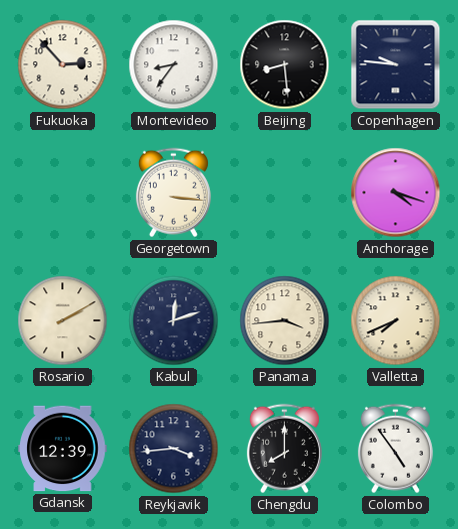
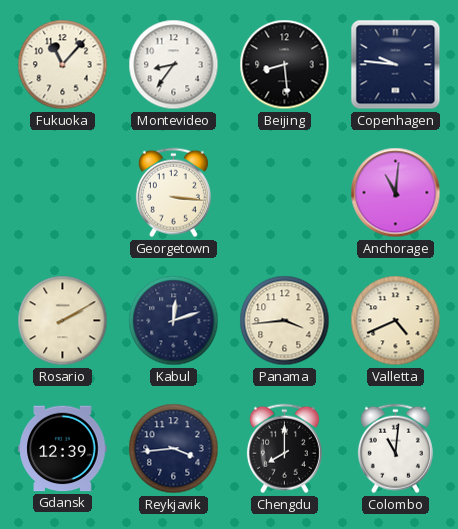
Fukuoka: 2:53 -> 11:07
Anchorage: 4:18 -> 11:01
Valletta: 7:41 -> 4:41
Colombo: 4:54 -> 11:01
